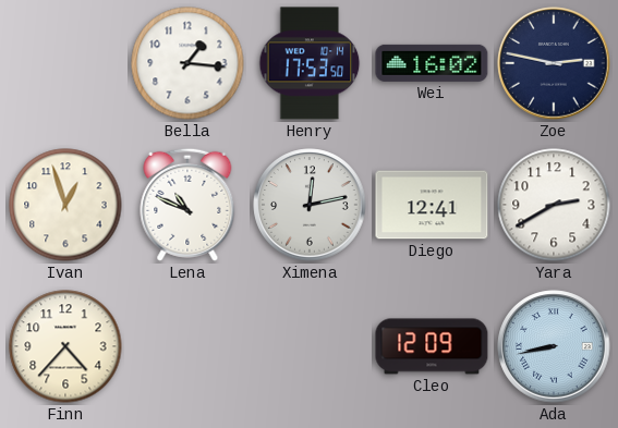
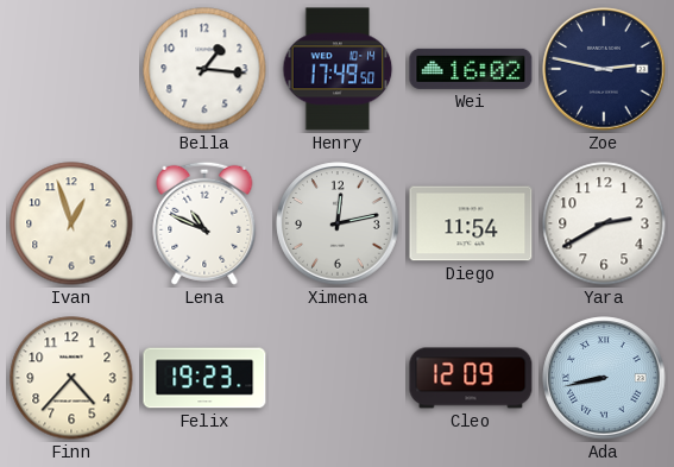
Henry: 17:53 -> 17:49
Diego: 12:41 -> 11:54
Felix: none -> 19:23
